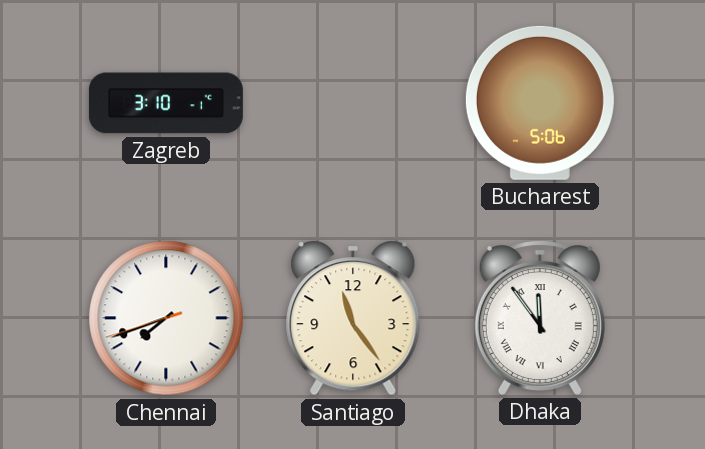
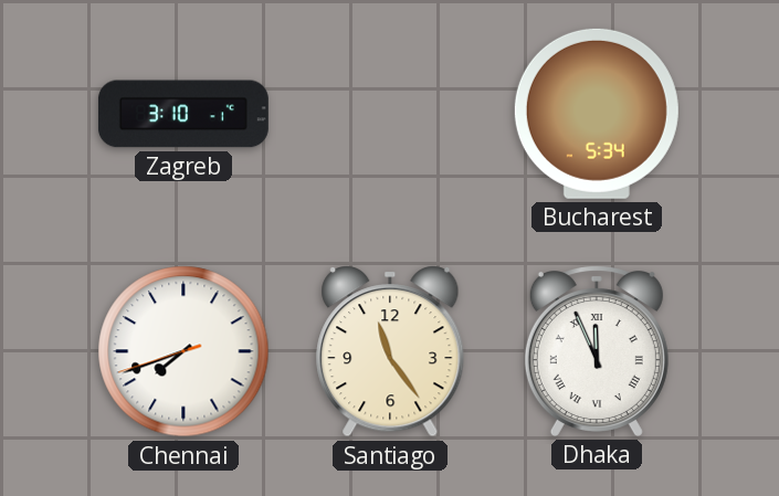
Bucharest: 5:06 -> 5:34
Dhaka: 11:54 -> 11:56
